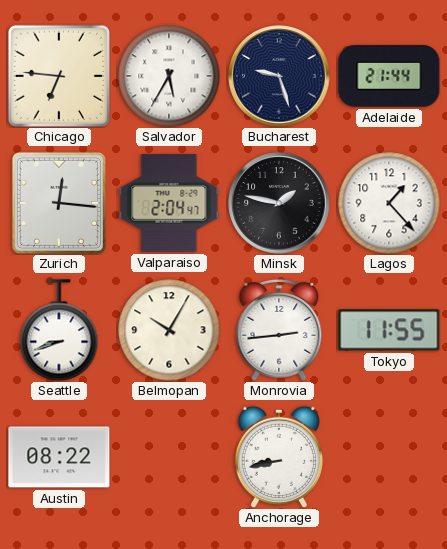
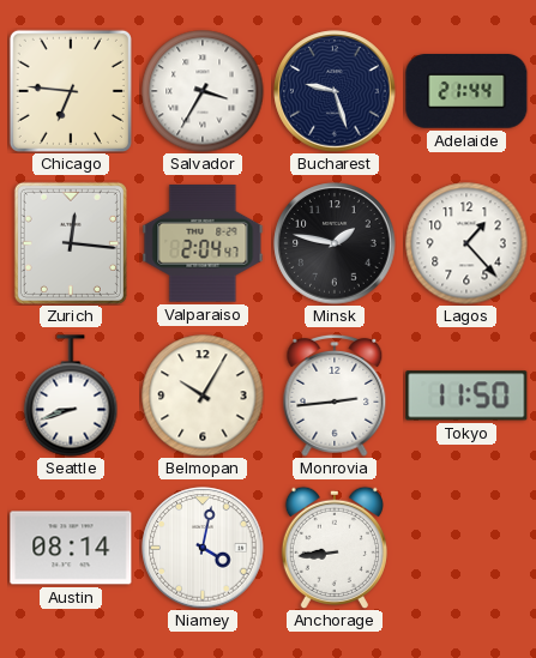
Salvador: 5:35 -> 3:35
Tokyo: 11:55 -> 11:50
Austin: 08:22 -> 08:14
Niamey: none -> 4:02
Anchorage: 8:43 -> 8:44
